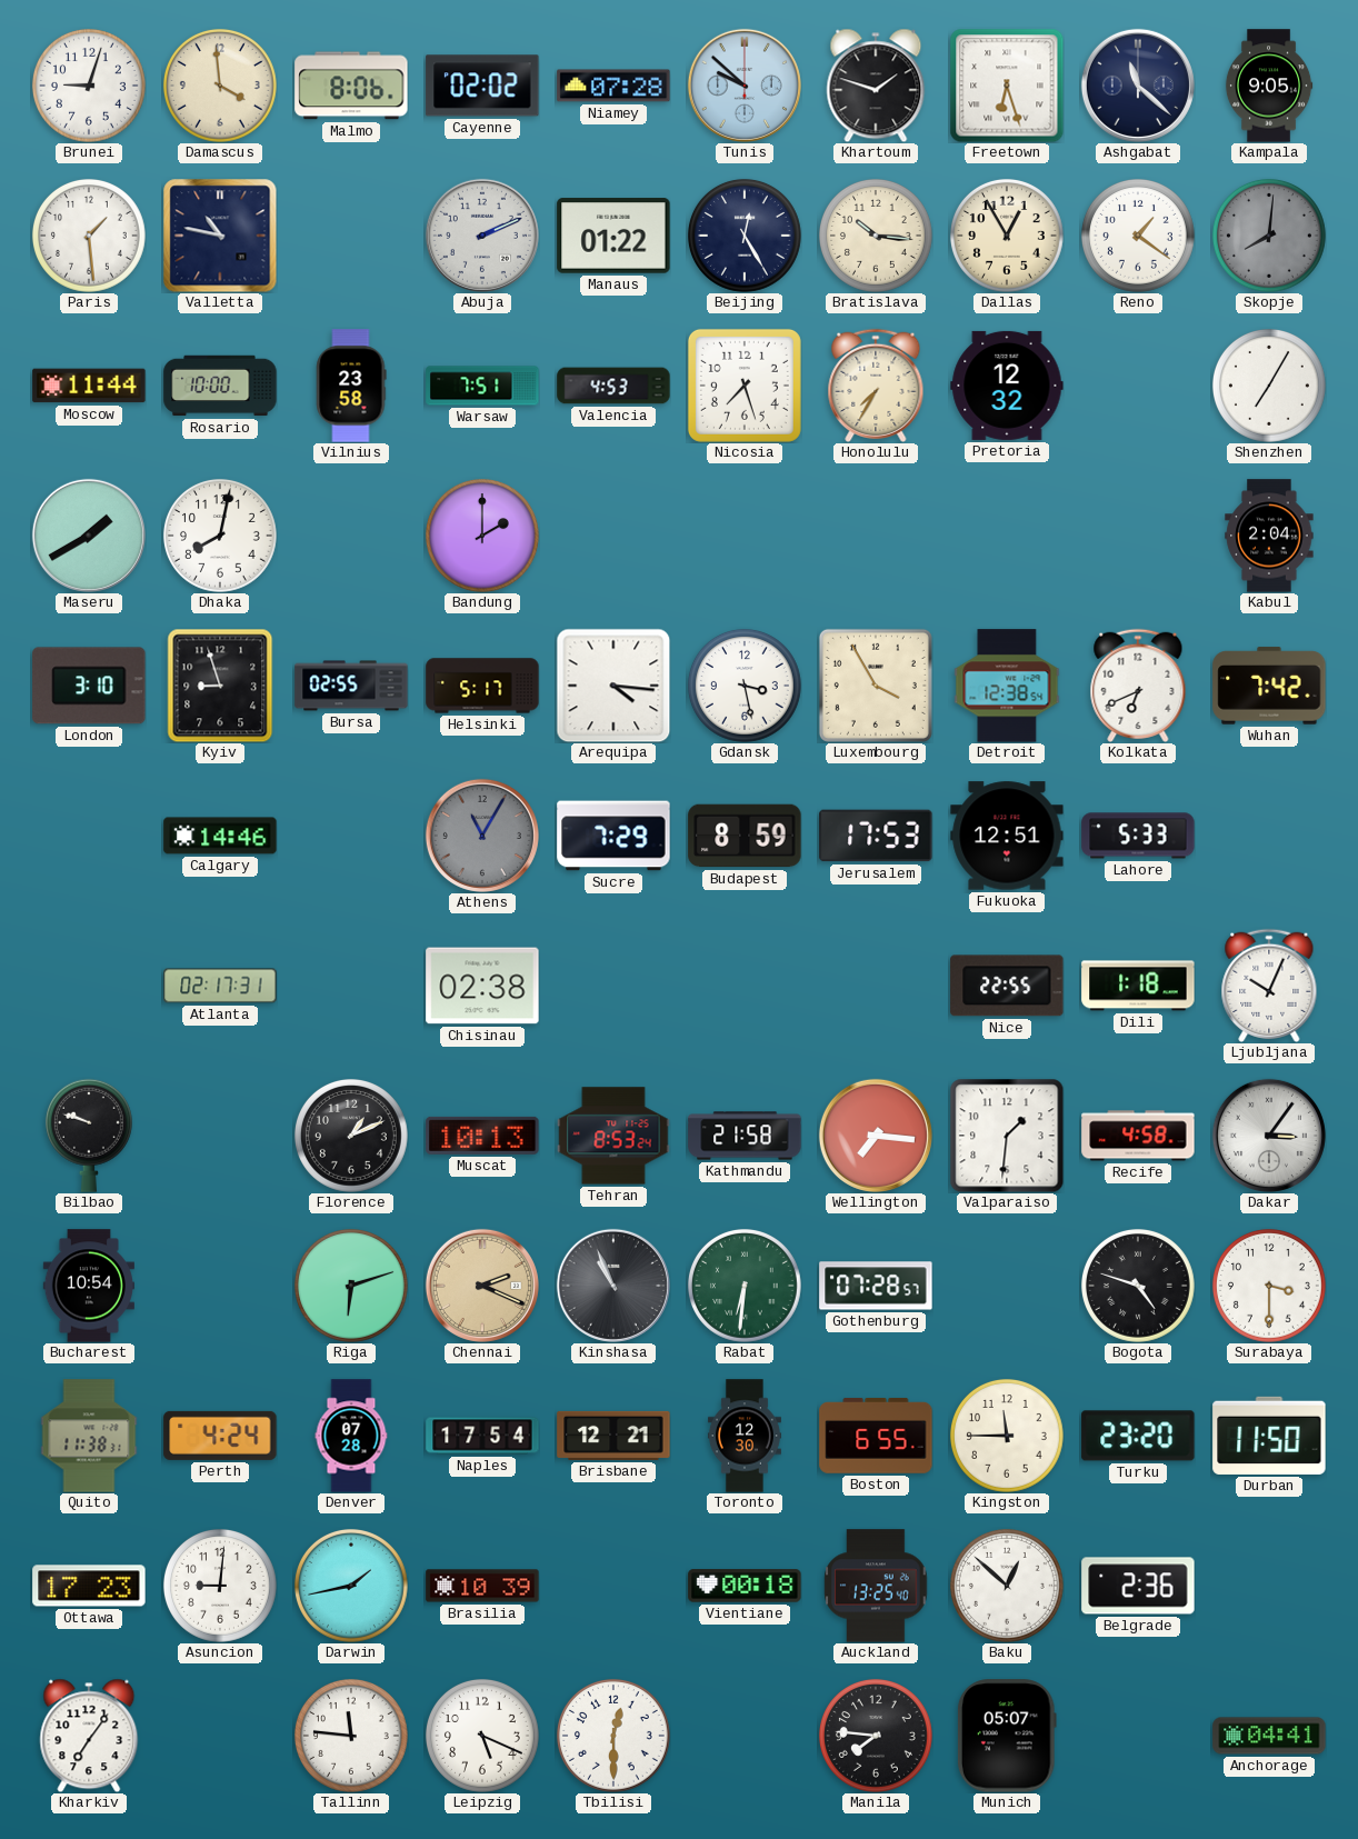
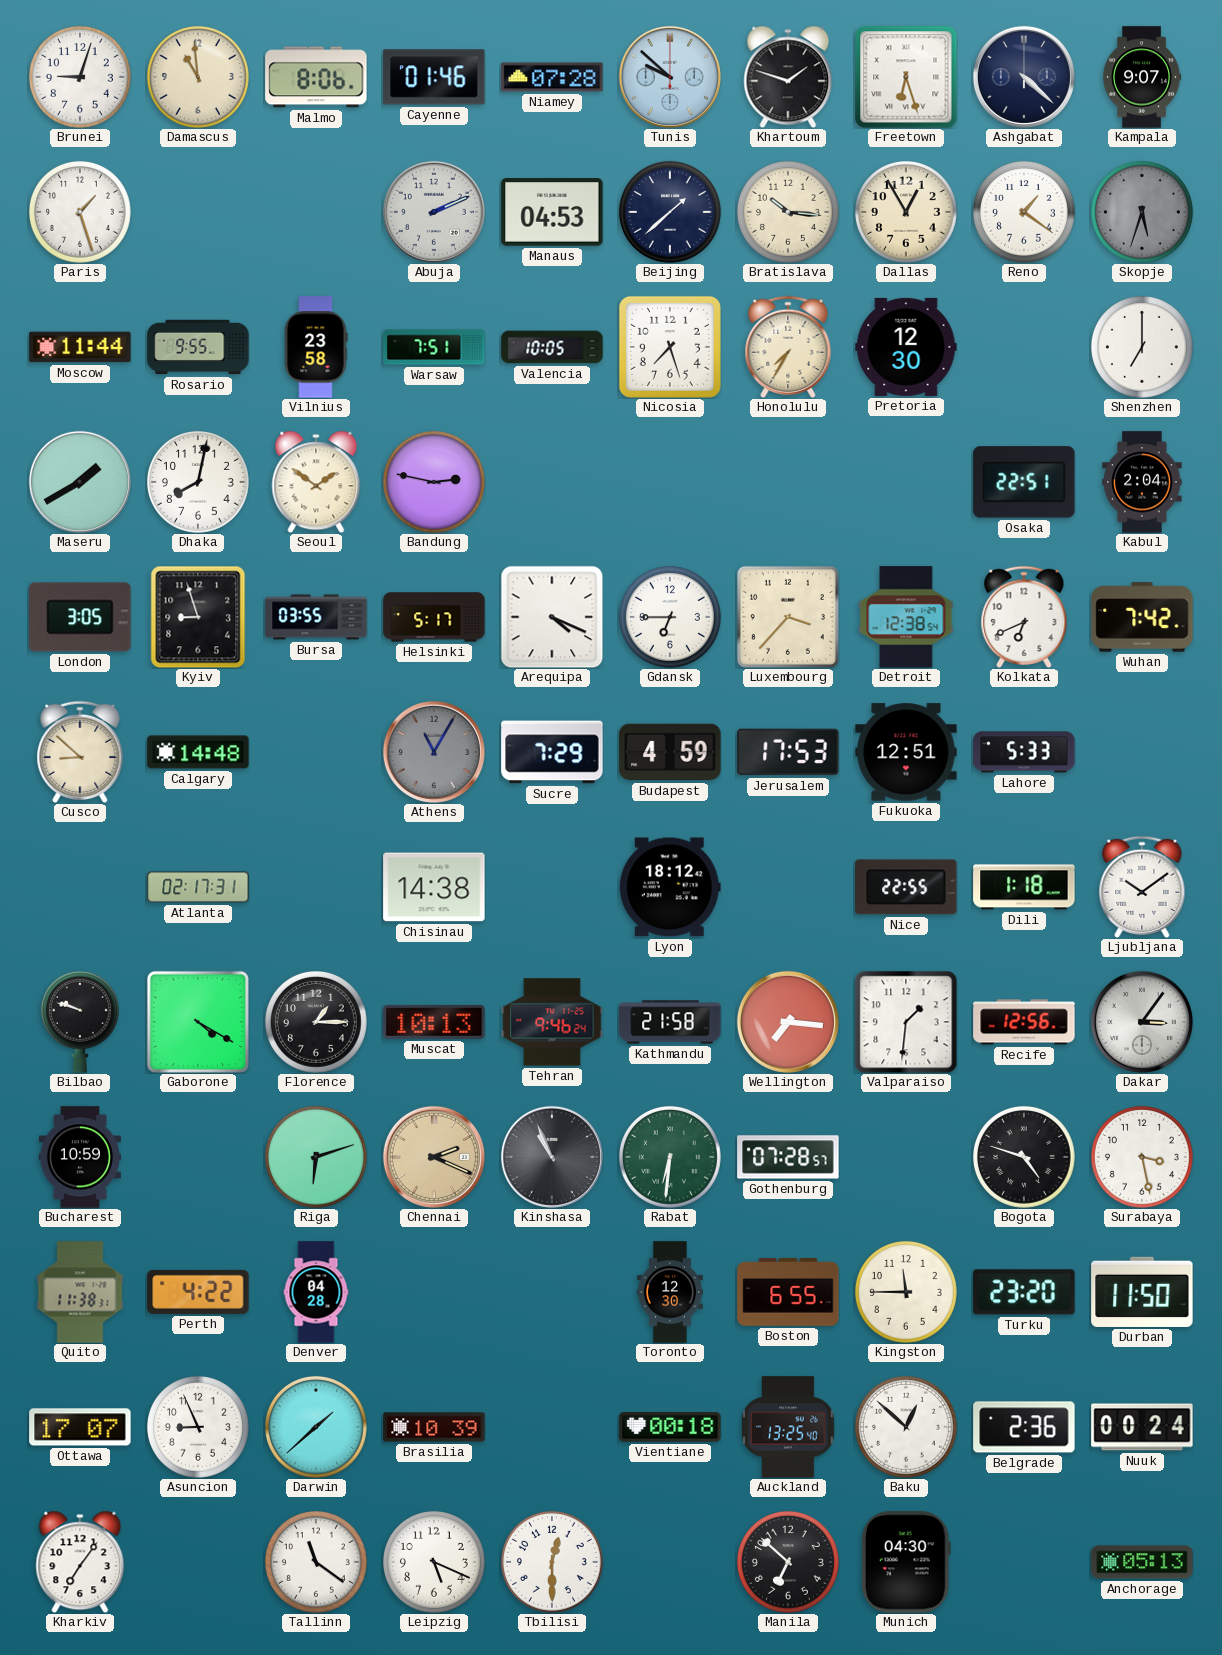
Damascus: 3:59 -> 10:59
Cayenne: 02:02 -> 01:46
Ashgabat: 11:22 -> 4:22
Kampala: 9:05 -> 9:07
Paris: 1:29 -> 1:27
Valletta: 10:47 -> none
Manaus: 01:22 -> 04:53
Beijing: 12:25 -> 1:38
Skopje: 8:01 -> 5:33
Rosario: 10:00 -> 9:55
Valencia: 4:53 -> 10:05
Pretoria: 12:32 -> 12:30
Shenzhen: 7:05 -> 7:00
Seoul: none -> 1:51
Bandung: 2:00 -> 2:47
Osaka: none -> 22:51
London: 3:10 -> 3:05
Bursa: 02:55 -> 03:55
Arequipa: 4:16 -> 4:19
Gdansk: 3:28 -> 6:45
Luxembourg: 3:55 -> 3:37
Cusco: none -> 8:52
Calgary: 14:46 -> 14:48
Budapest: 8:59 -> 4:59
Chisinau: 02:38 -> 14:38
Lyon: none -> 18:12
Ljubljana: 10:04 -> 10:09
Gaborone: none -> 4:20
Florence: 1:11 -> 1:15
Tehran: 8:53 -> 9:46
Recife: 4:58 -> 12:56
Bucharest: 10:54 -> 10:59
Surabaya: 3:30 -> 3:28
Perth: 4:24 -> 4:22
Denver: 07:28 -> 04:28
Naples: 17:54 -> none
Brisbane: 12:21 -> none
Ottawa: 17:23 -> 17:07
Asuncion: 9:01 -> 8:56
Darwin: 1:43 -> 1:38
Nuuk: none -> 00:24
Tallinn: 11:46 -> 11:21
Manila: 7:46 -> 6:52
Munich: 05:07 -> 04:30
Anchorage: 04:41 -> 05:13
